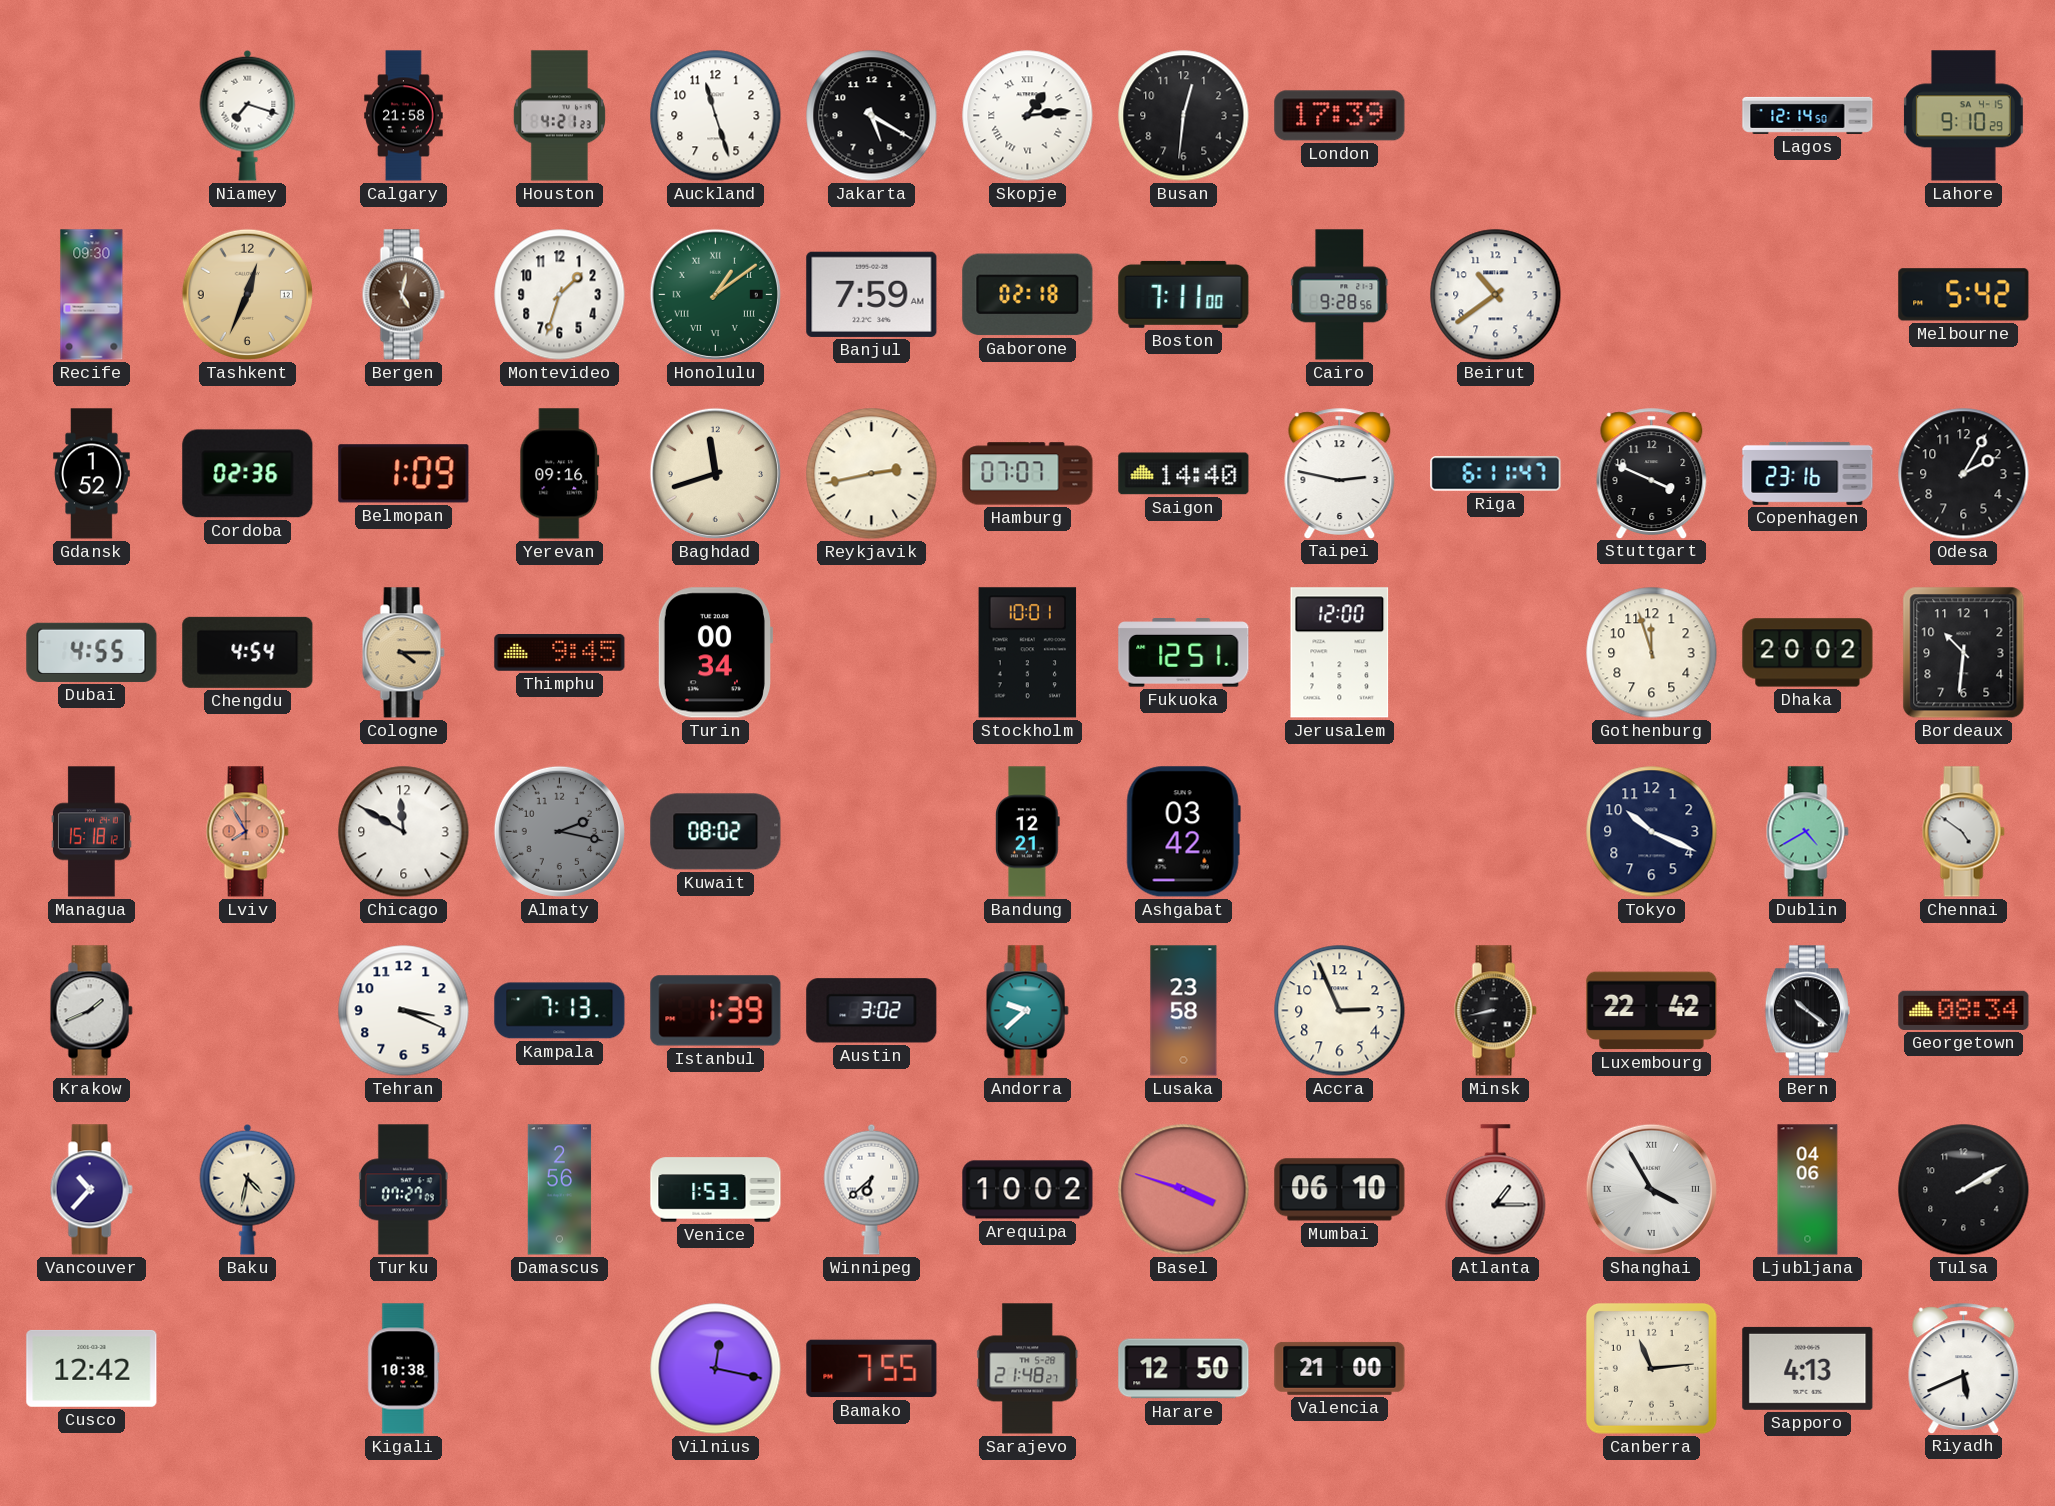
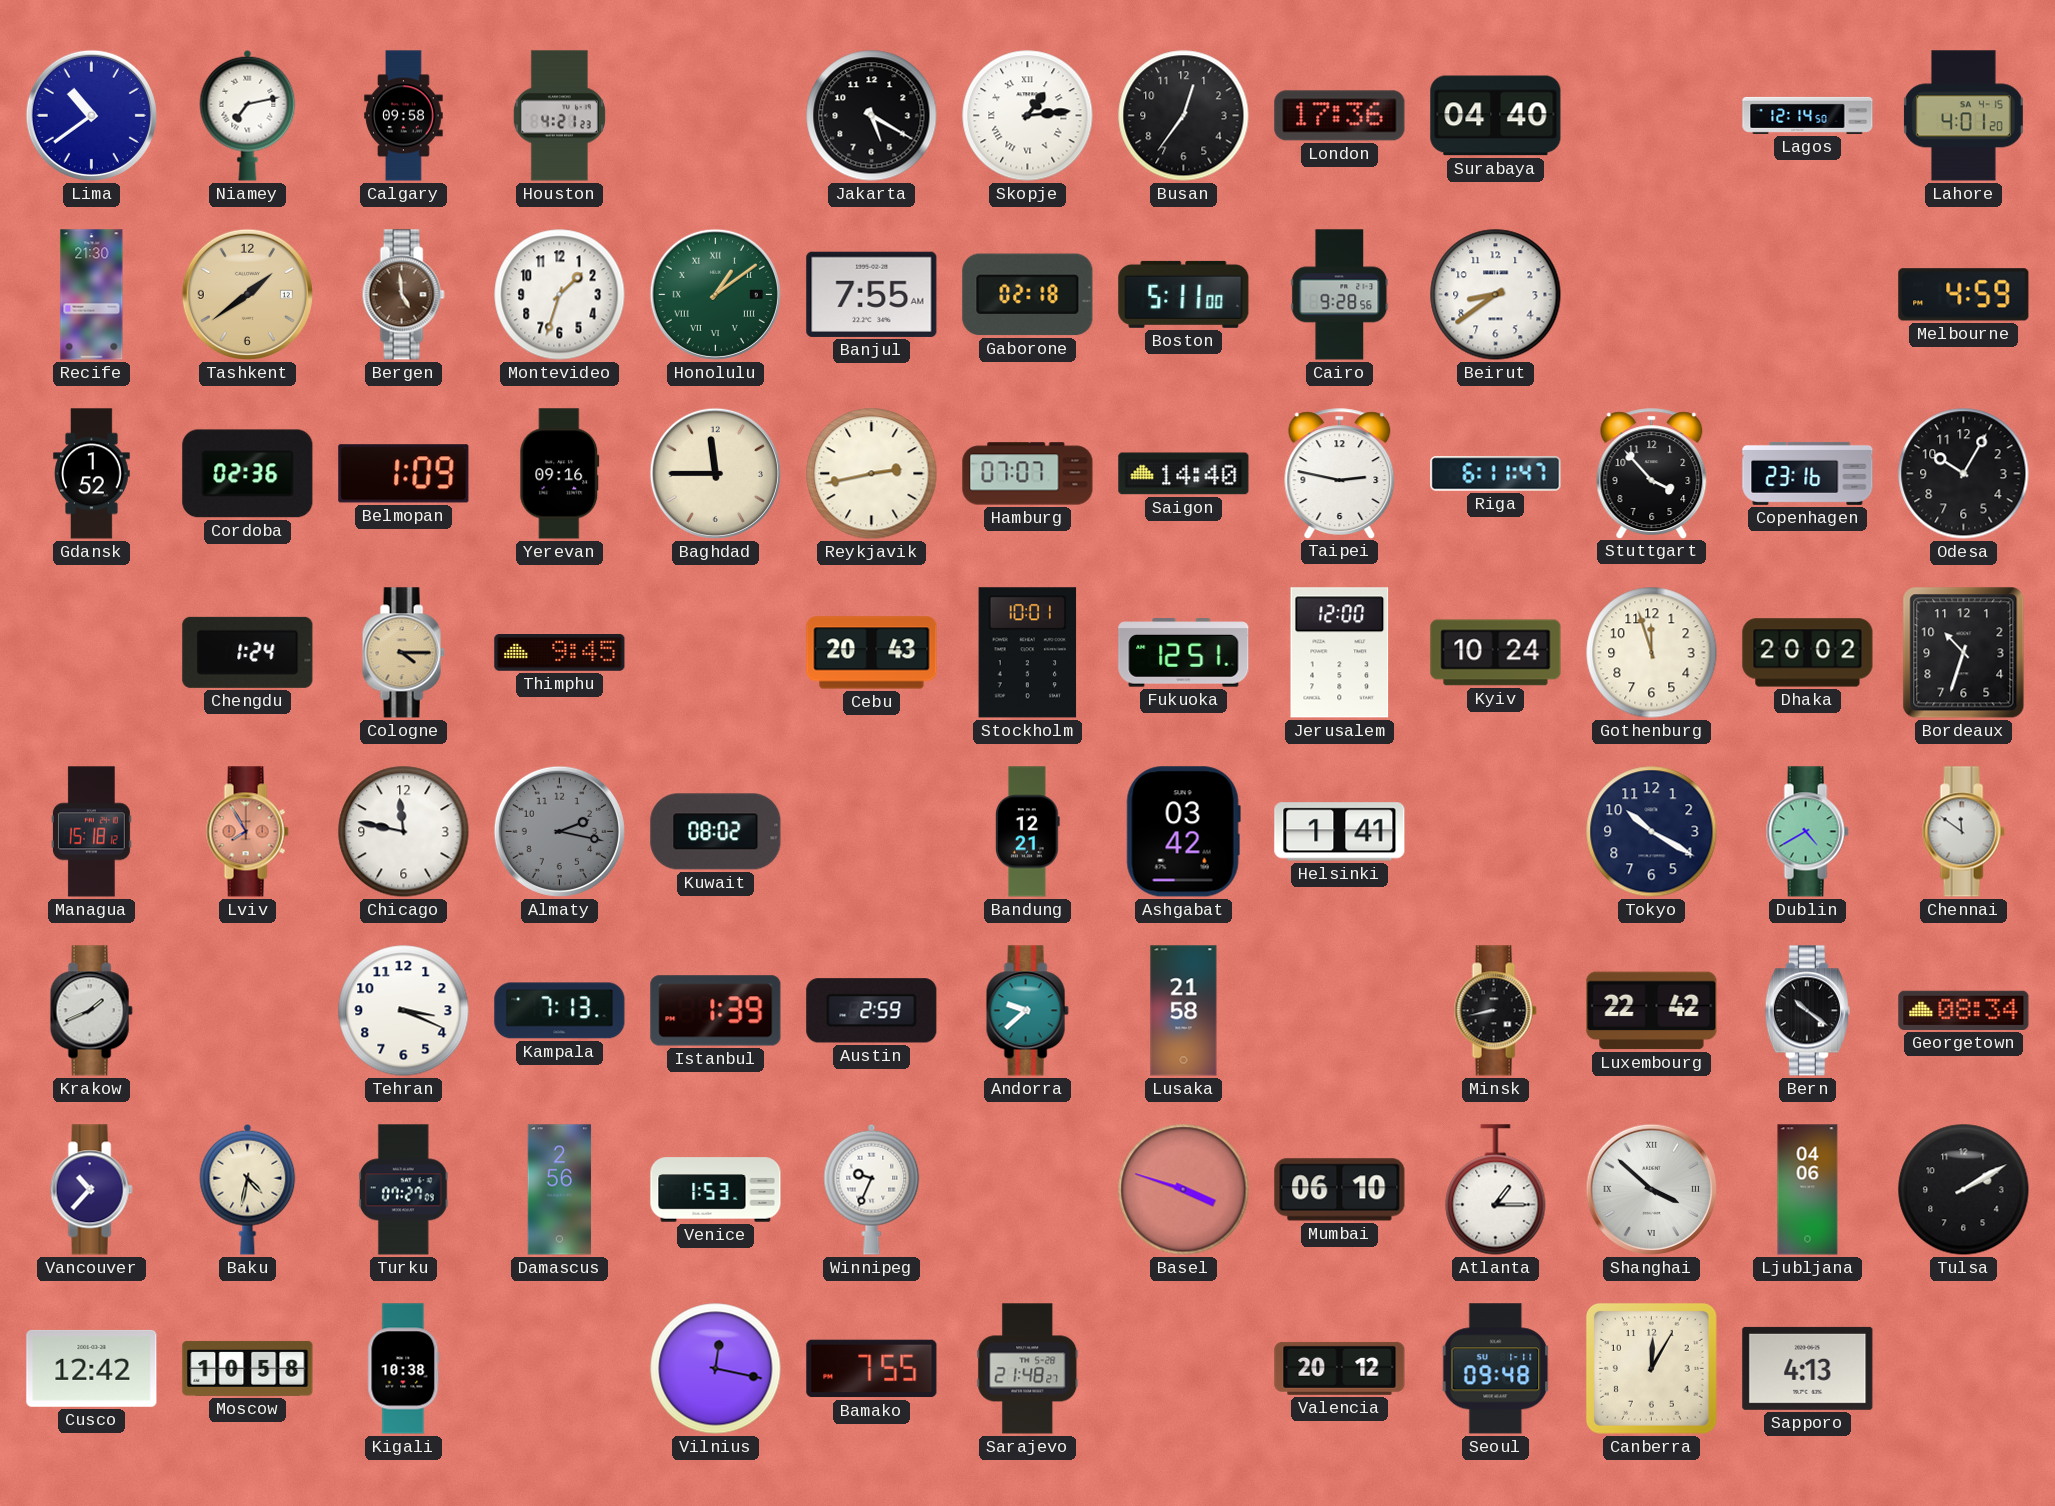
Lima: none -> 10:39
Niamey: 7:18 -> 7:13
Calgary: 21:58 -> 09:58
Auckland: 11:27 -> none
Busan: 12:31 -> 12:36
London: 17:39 -> 17:36
Surabaya: none -> 04:40
Lahore: 9:10 -> 4:01
Recife: 09:30 -> 21:30
Tashkent: 12:34 -> 1:39
Bergen: 5:02 -> 4:59
Banjul: 7:59 -> 7:55
Boston: 7:11 -> 5:11
Beirut: 10:39 -> 8:39
Melbourne: 5:42 -> 4:59
Baghdad: 11:42 -> 11:45
Stuttgart: 3:49 -> 3:53
Odesa: 2:05 -> 10:05
Dubai: 4:55 -> none
Chengdu: 4:54 -> 1:24
Turin: 00:34 -> none
Cebu: none -> 20:43
Kyiv: none -> 10:24
Bordeaux: 10:31 -> 10:33
Chicago: 11:50 -> 11:47
Helsinki: none -> 1:41
Tokyo: 10:19 -> 10:20
Chennai: 4:51 -> 11:51
Austin: 3:02 -> 2:59
Lusaka: 23:58 -> 21:58
Accra: 2:56 -> none
Winnipeg: 6:38 -> 9:34
Arequipa: 10:02 -> none
Shanghai: 3:55 -> 3:52
Moscow: none -> 10:58
Harare: 12:50 -> none
Valencia: 21:00 -> 20:12
Seoul: none -> 09:48
Canberra: 11:14 -> 12:05
Riyadh: 5:41 -> none
